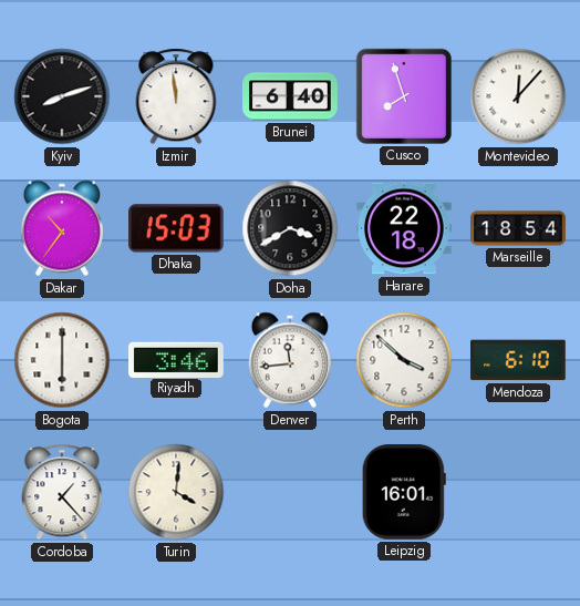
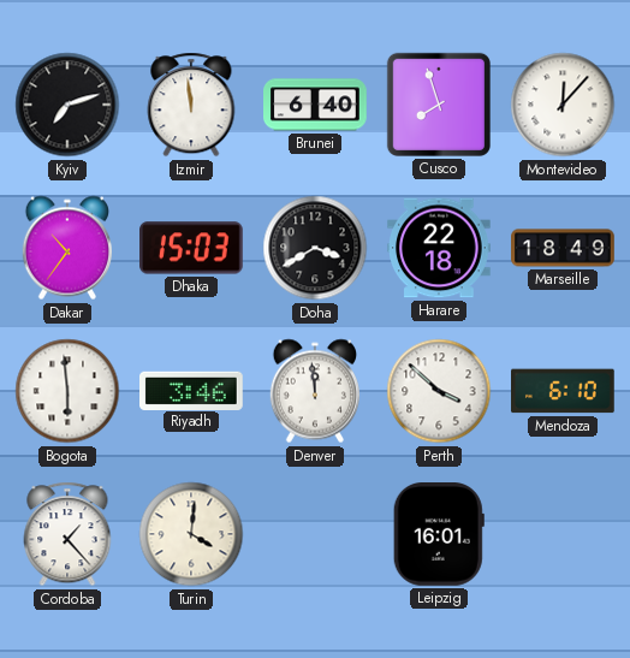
Kyiv: 8:12 -> 7:12
Marseille: 18:54 -> 18:49
Bogota: 6:00 -> 5:59
Denver: 11:44 -> 11:59
